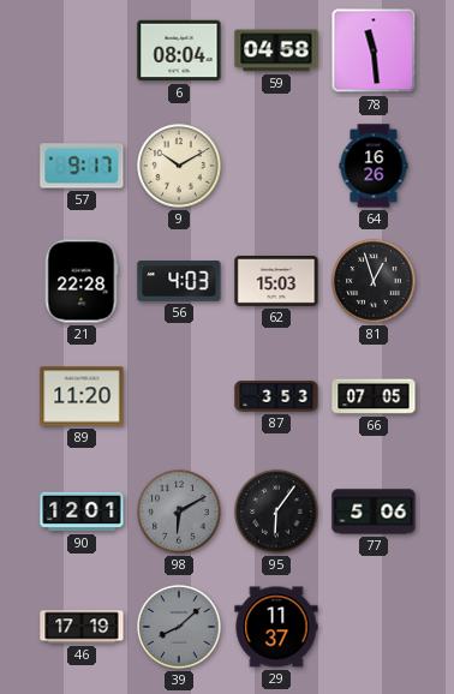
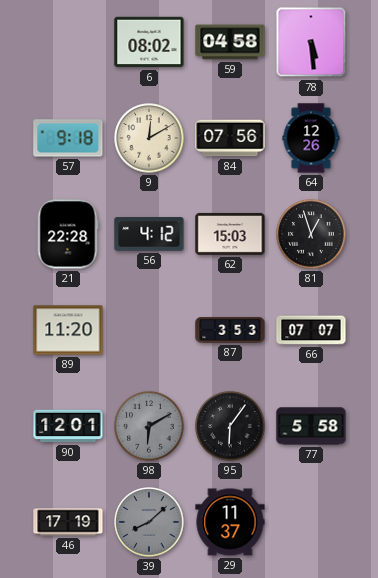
6: 08:04 -> 08:02
78: 11:29 -> 5:29
57: 9:17 -> 9:18
9: 10:10 -> 12:10
84: none -> 07:56
64: 16:26 -> 12:26
56: 4:03 -> 4:12
66: 07:05 -> 07:07
77: 5:06 -> 5:58
